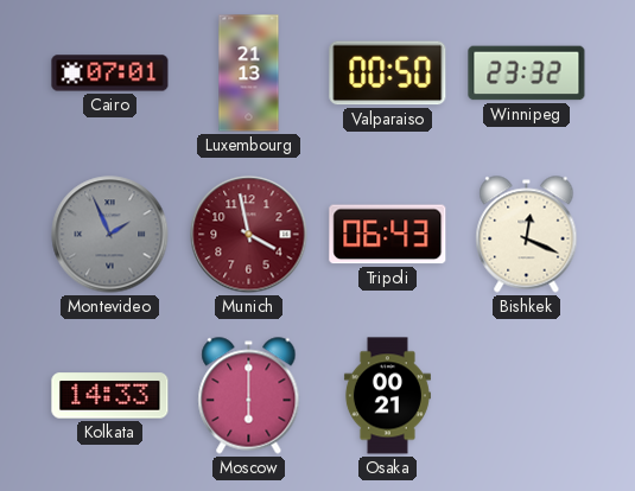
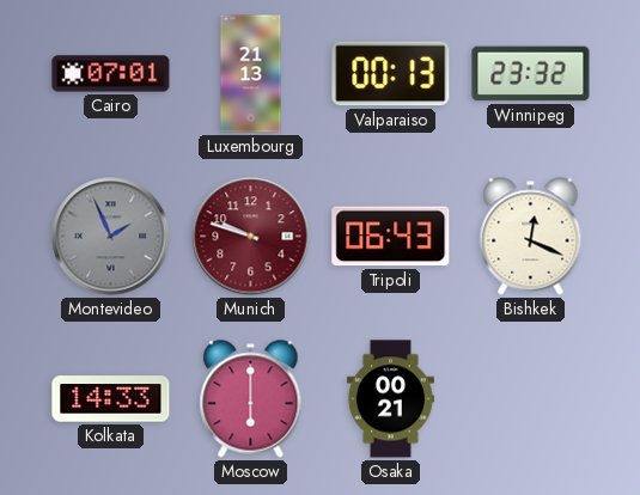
Valparaiso: 00:50 -> 00:13
Munich: 3:58 -> 9:48
